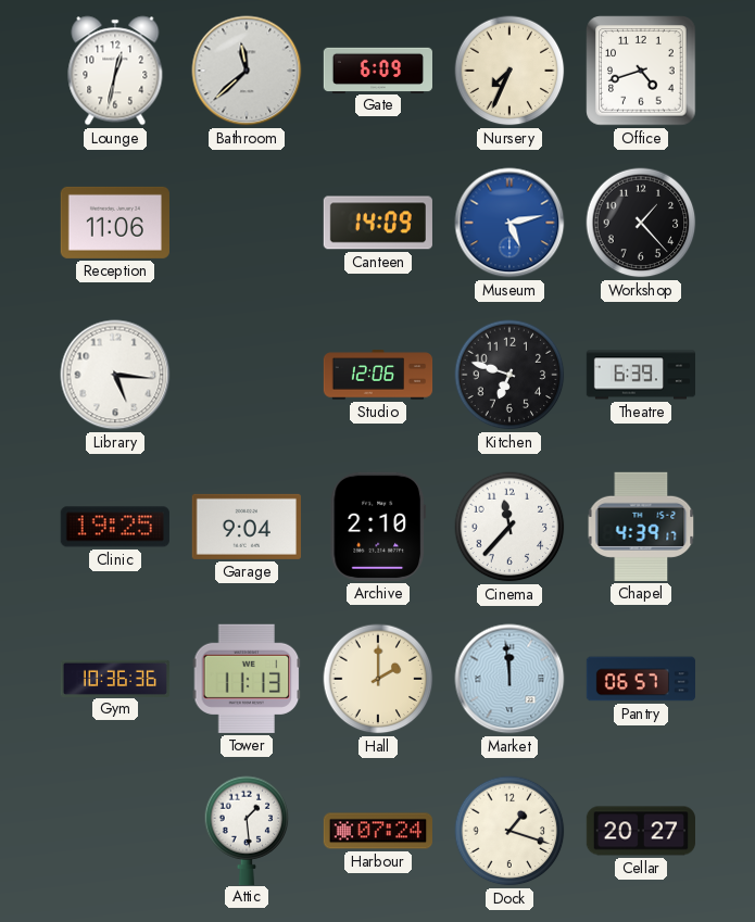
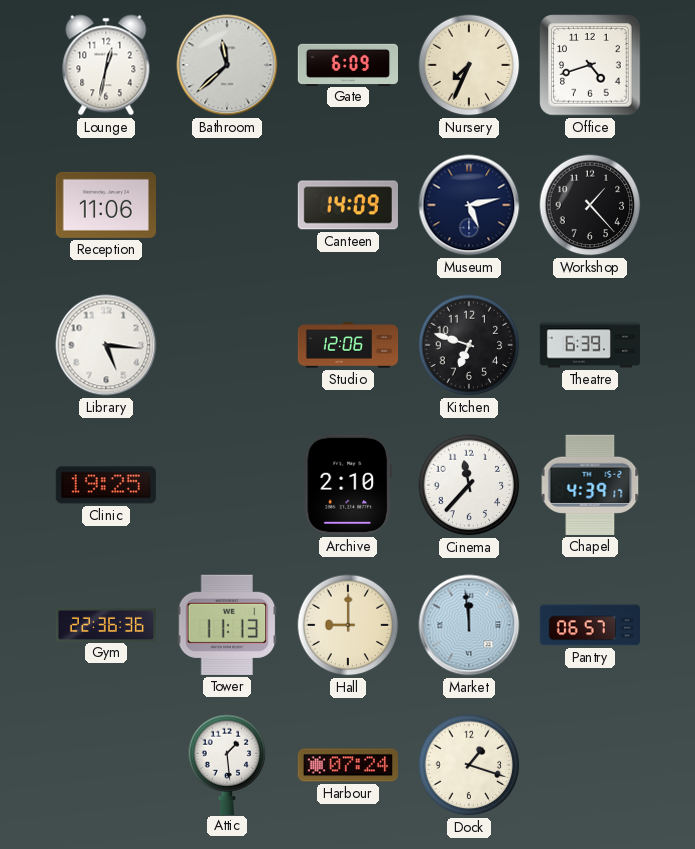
Museum dial: blue -> navy
Garage: 9:04 -> none
Gym: 10:36 -> 22:36
Hall: 2:00 -> 9:00
Cellar: 20:27 -> none
